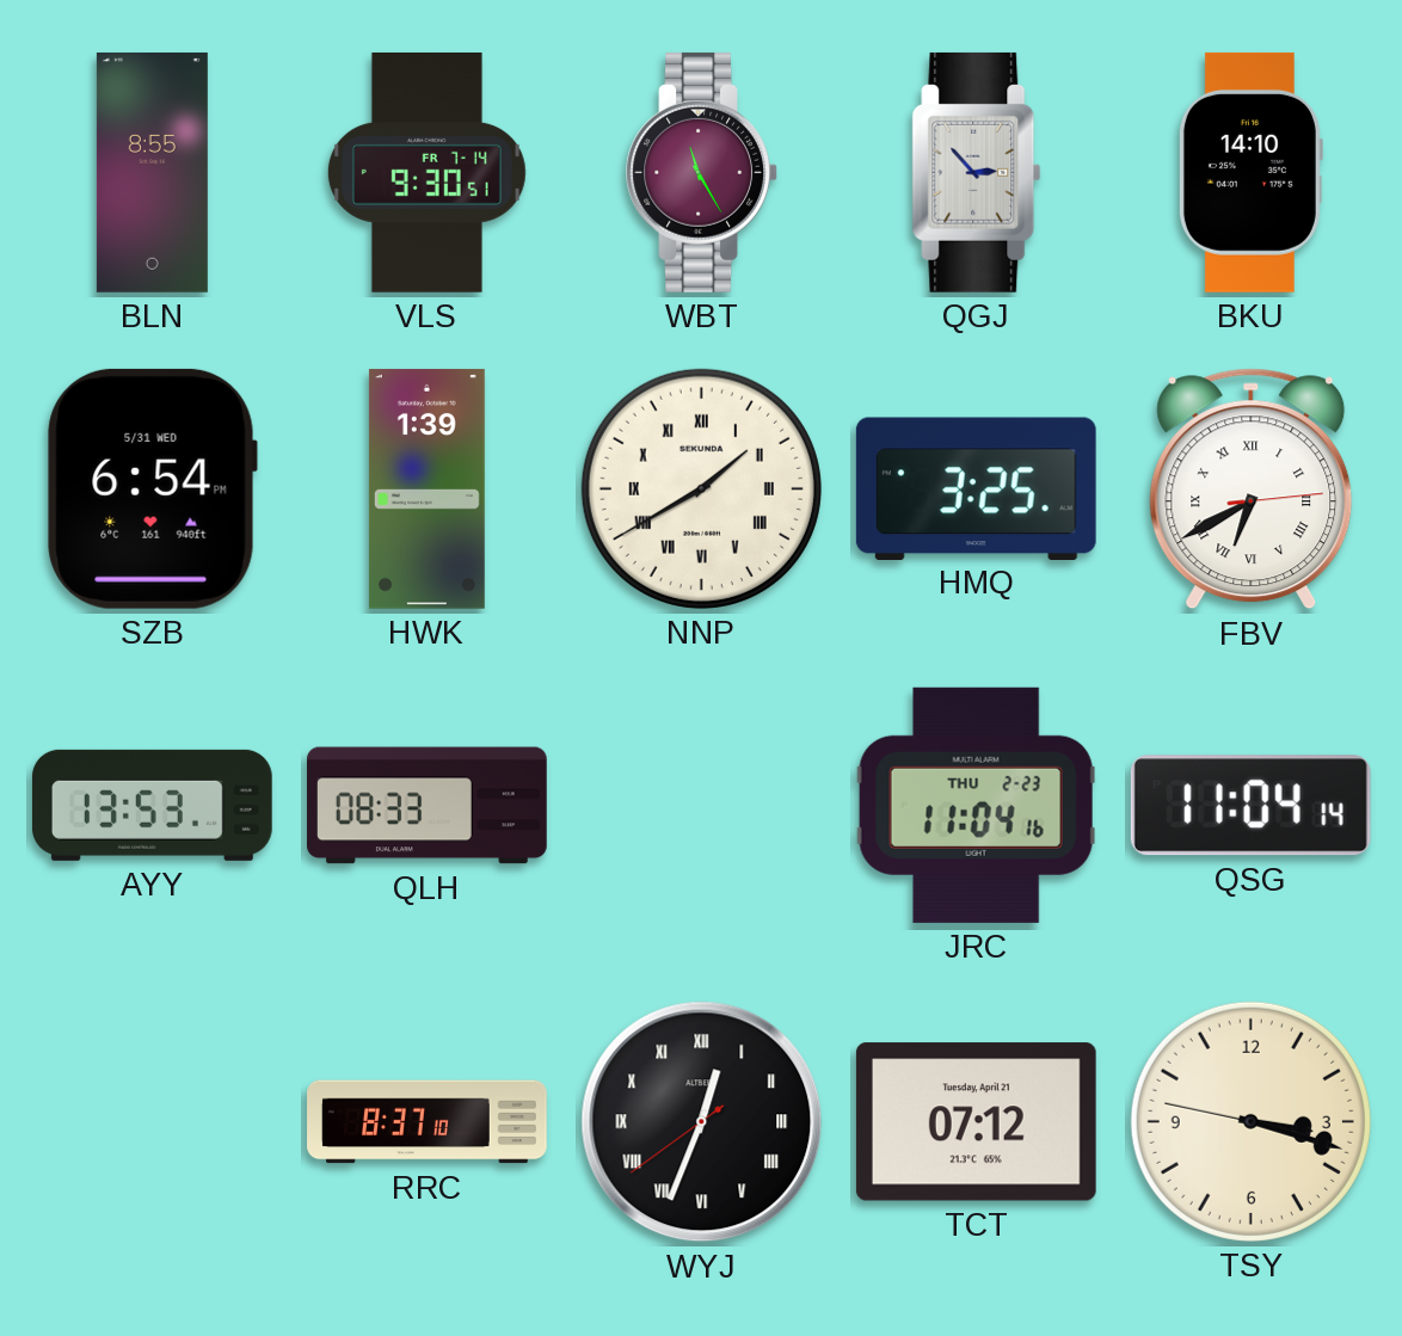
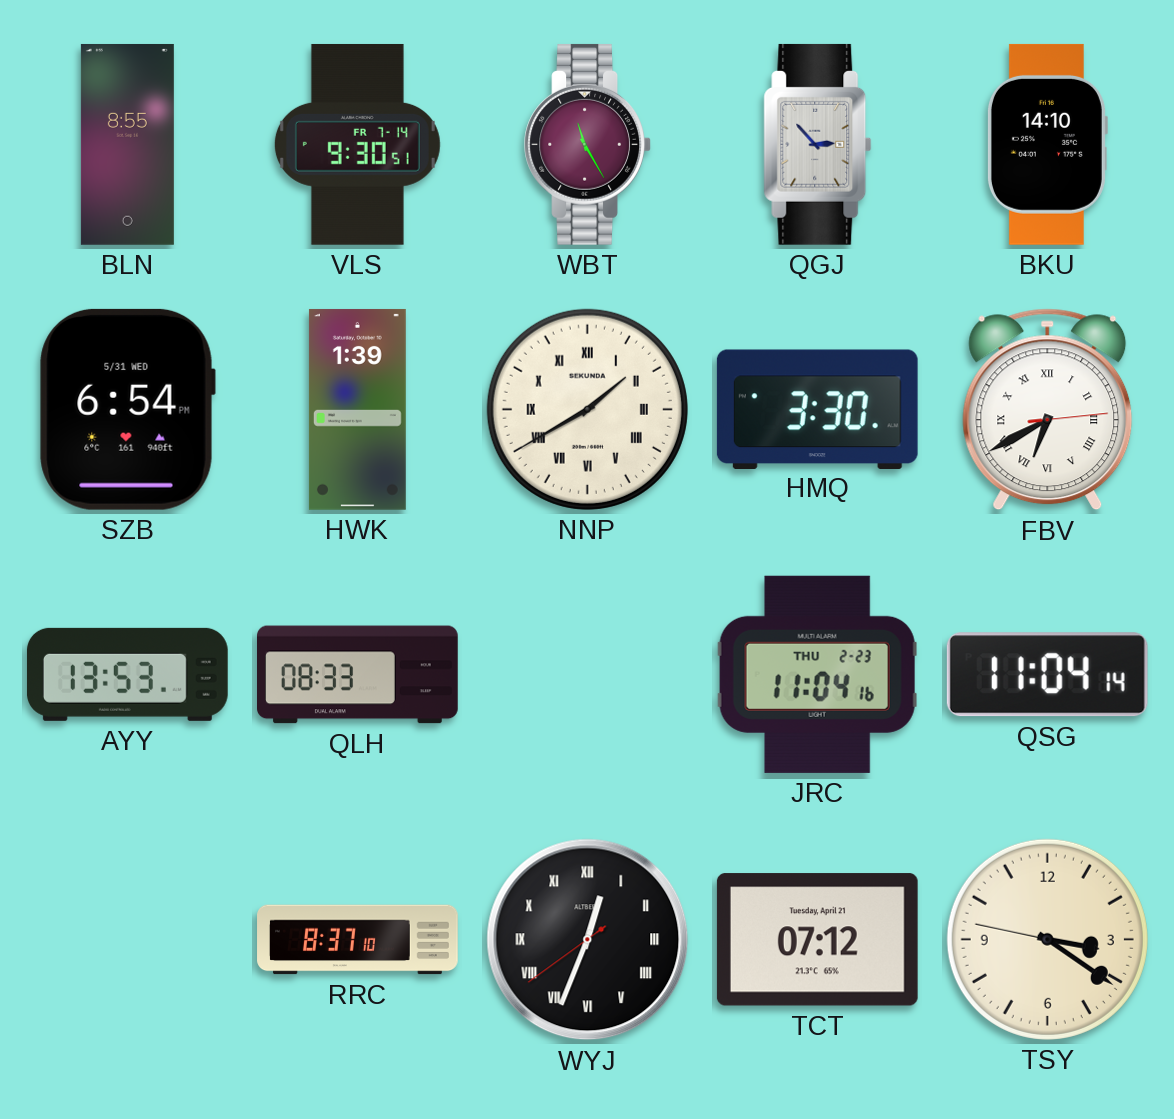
HMQ: 3:25 -> 3:30
TSY: 3:17 -> 3:20
